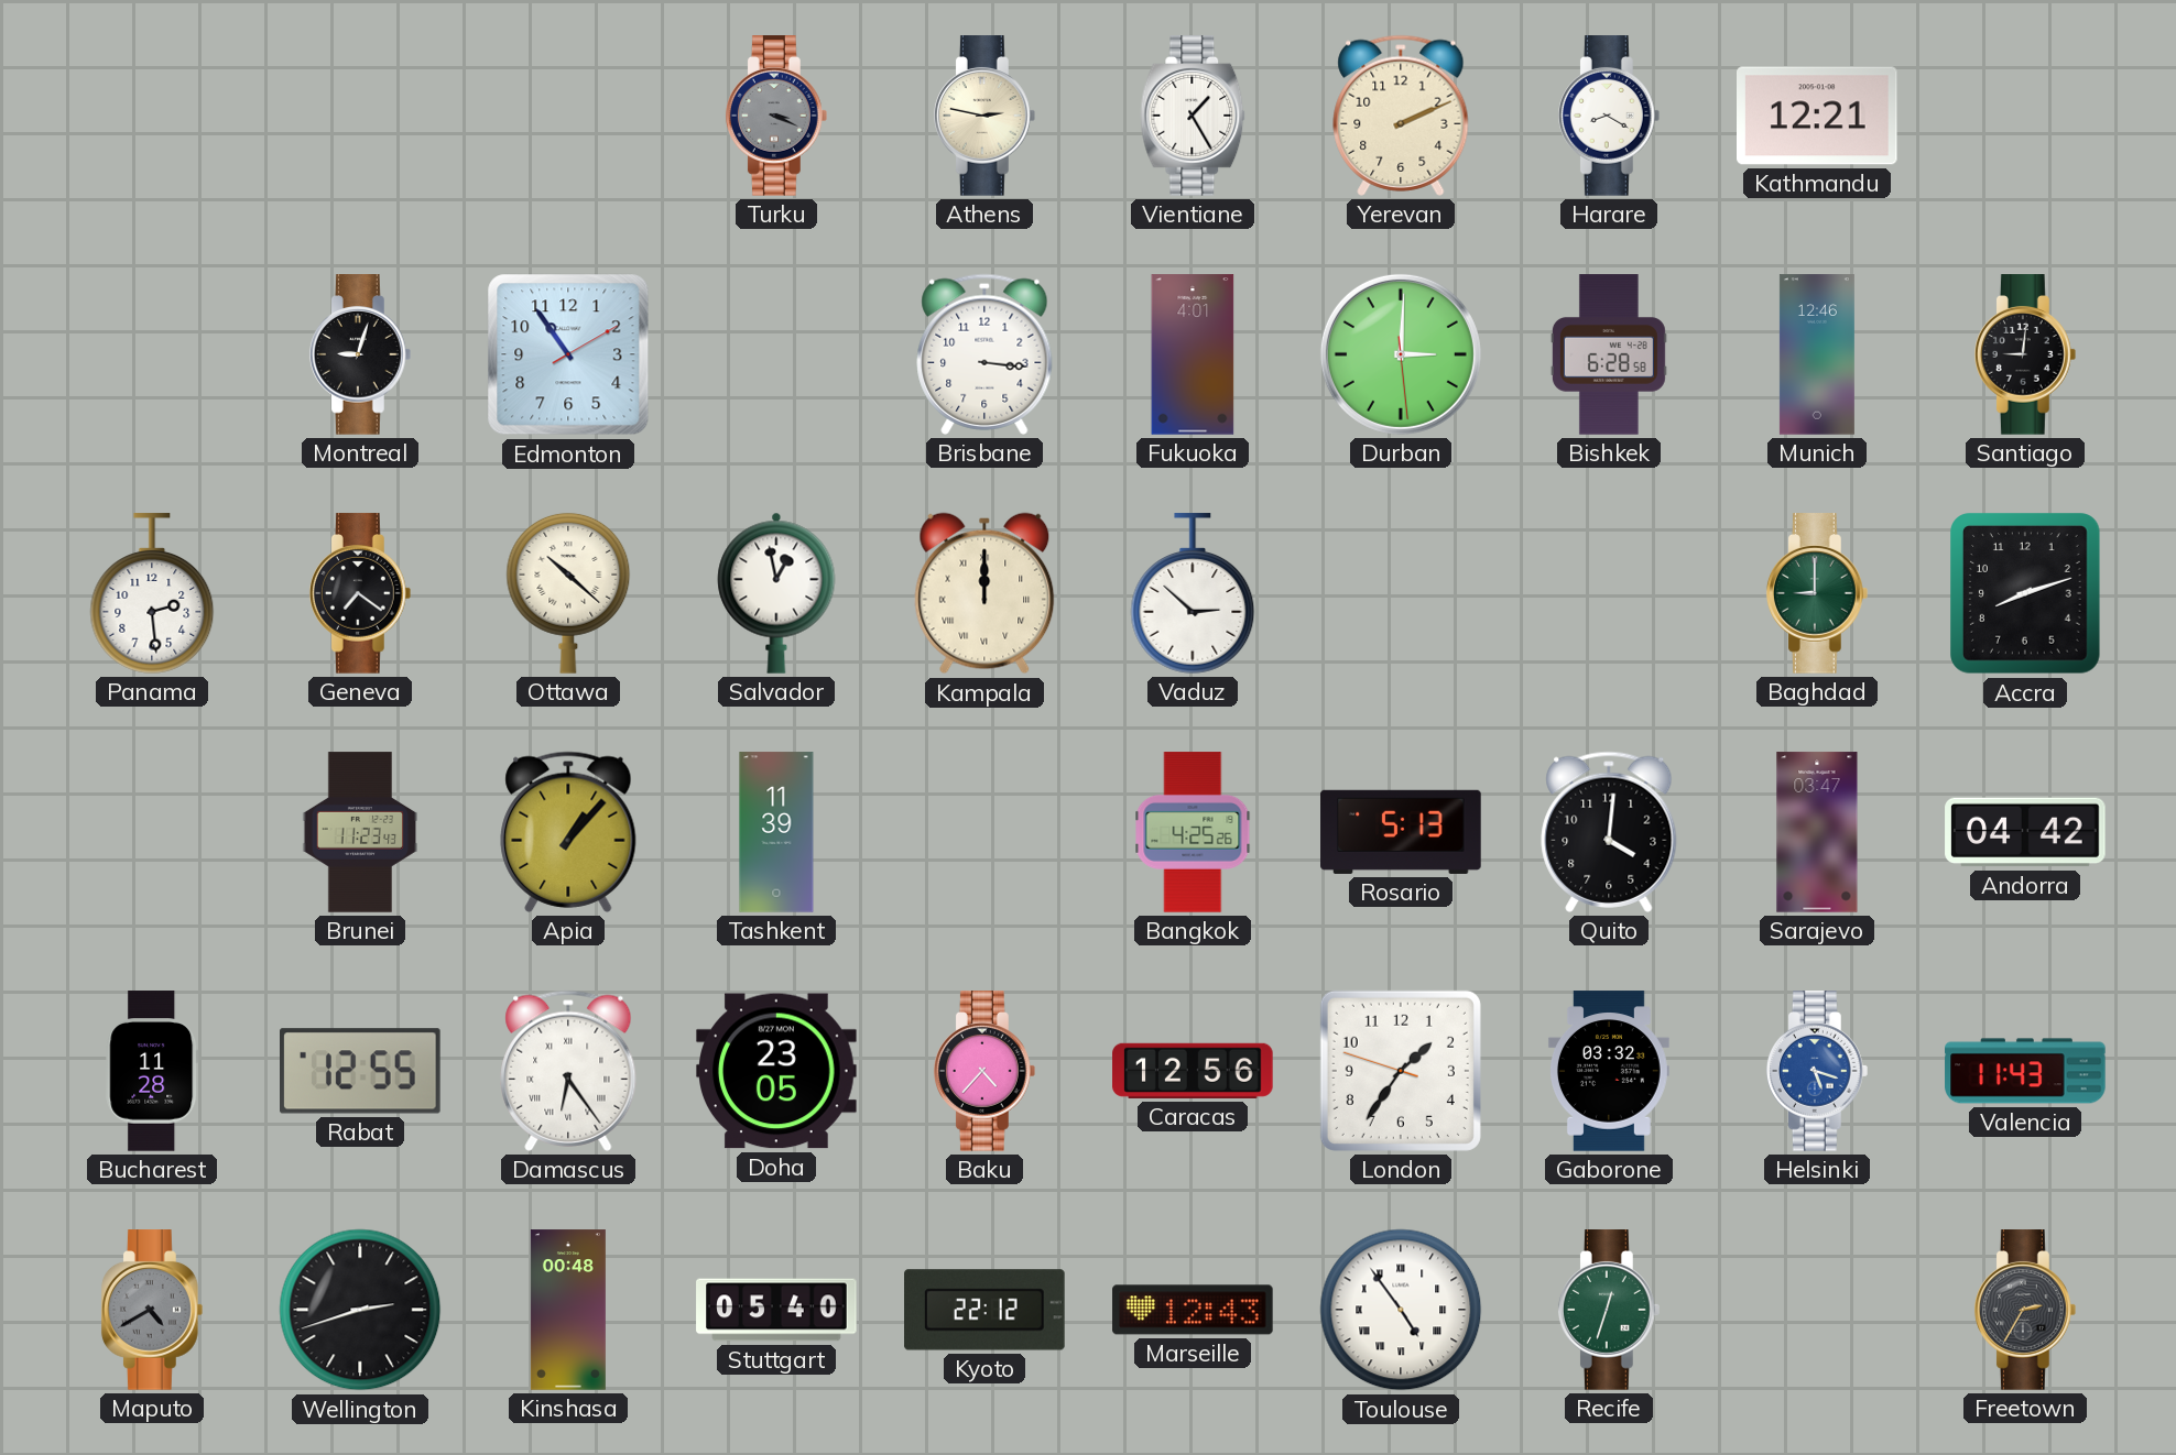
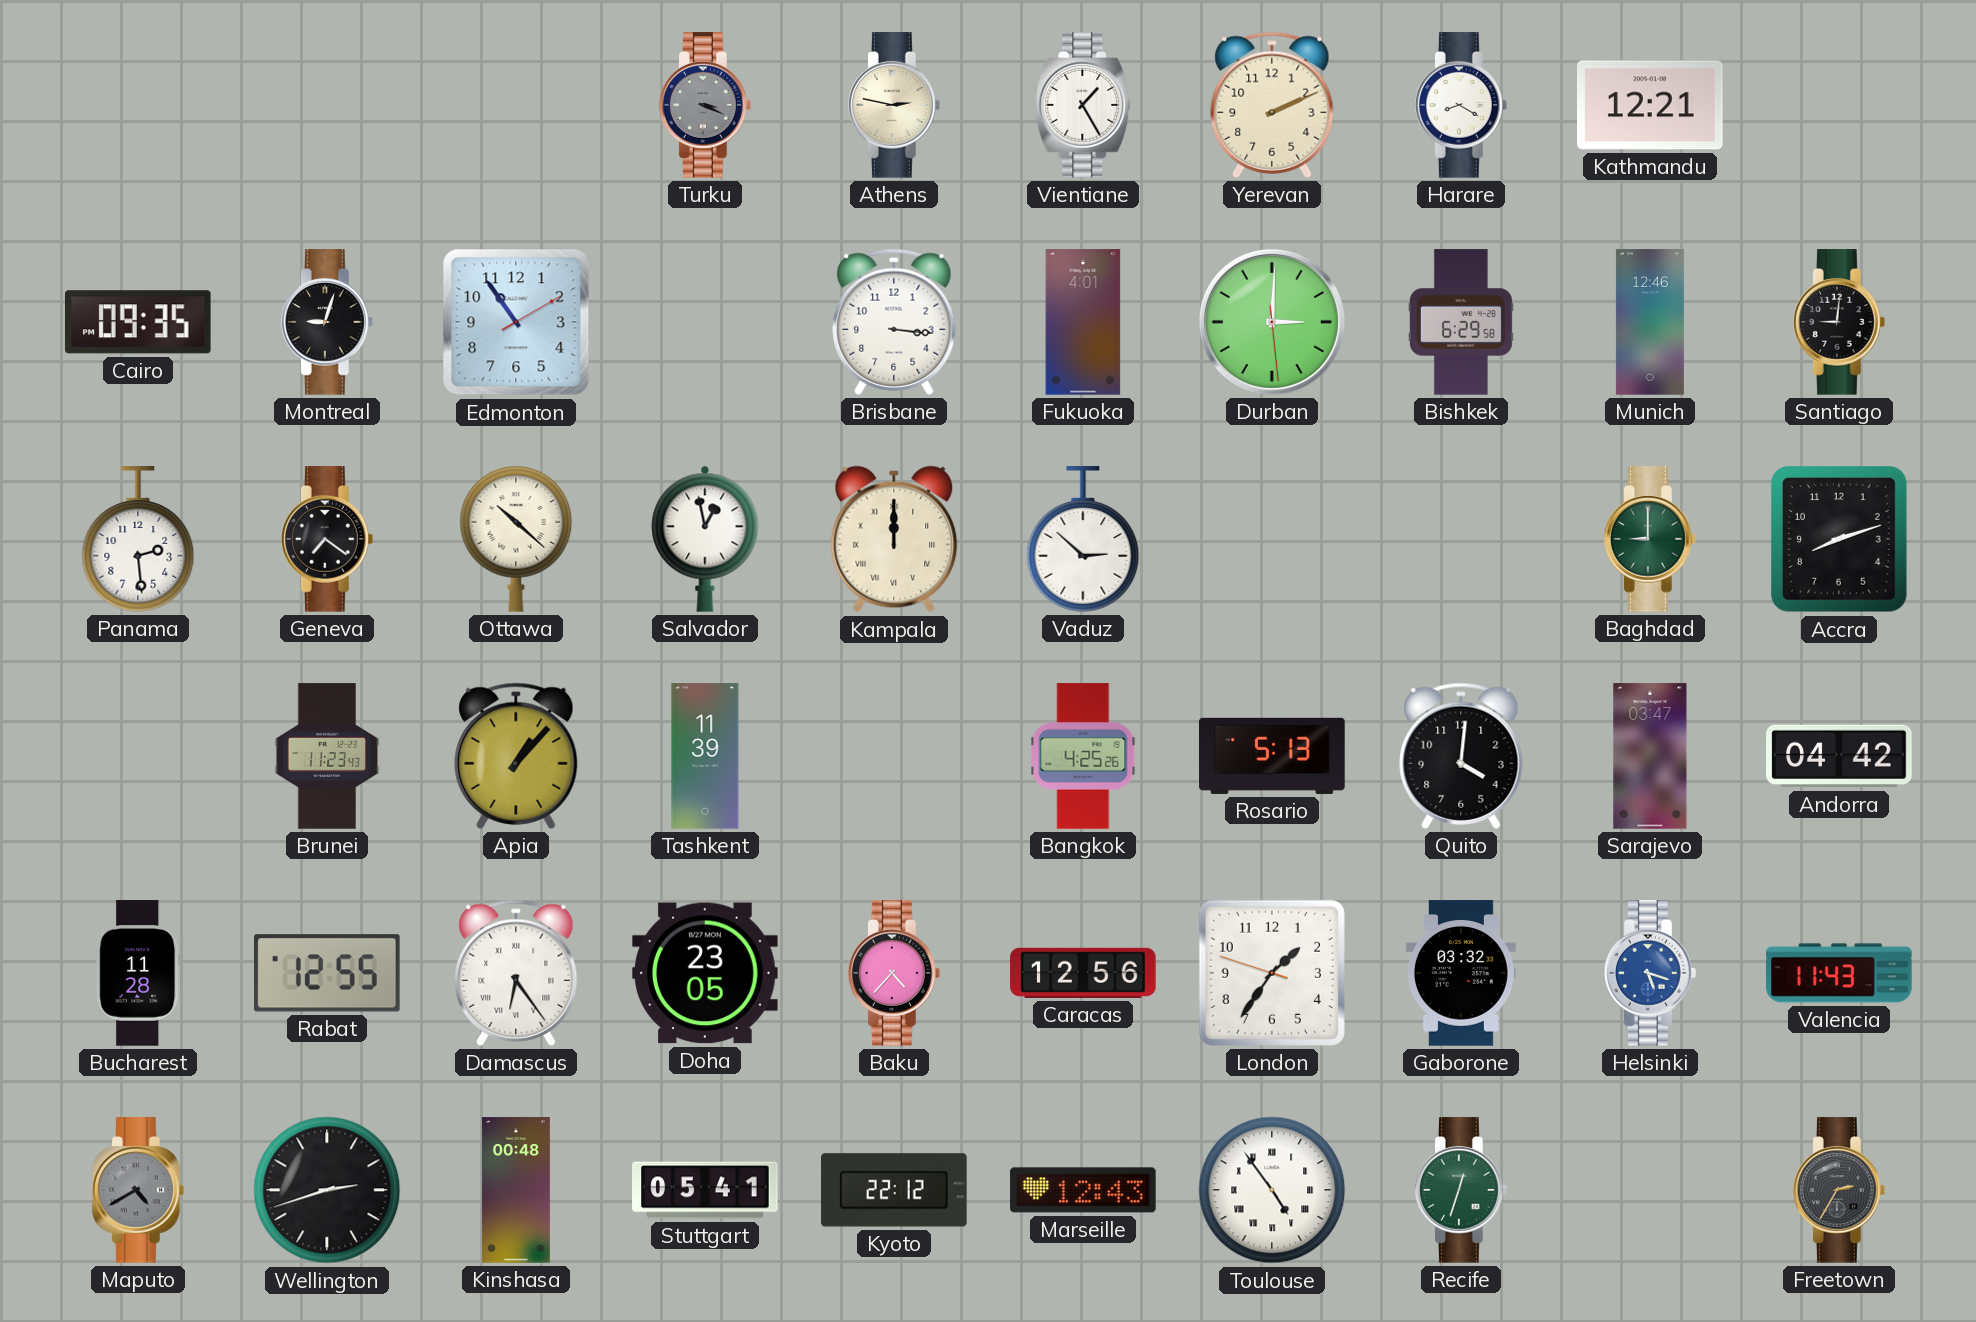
Cairo: none -> 09:35
Bishkek: 6:28 -> 6:29
Stuttgart: 05:40 -> 05:41
